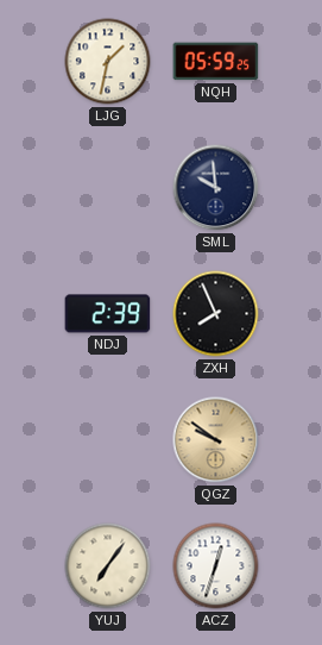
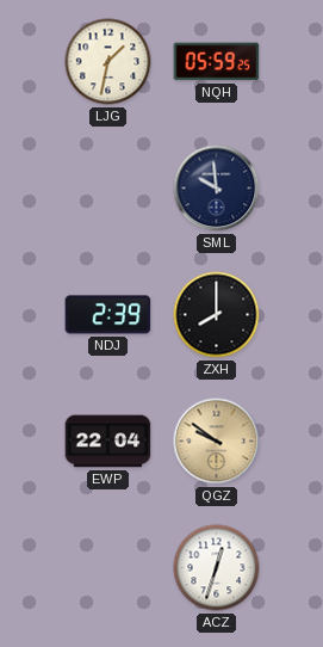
ZXH: 7:56 -> 8:00
EWP: none -> 22:04
YUJ: 7:06 -> none
